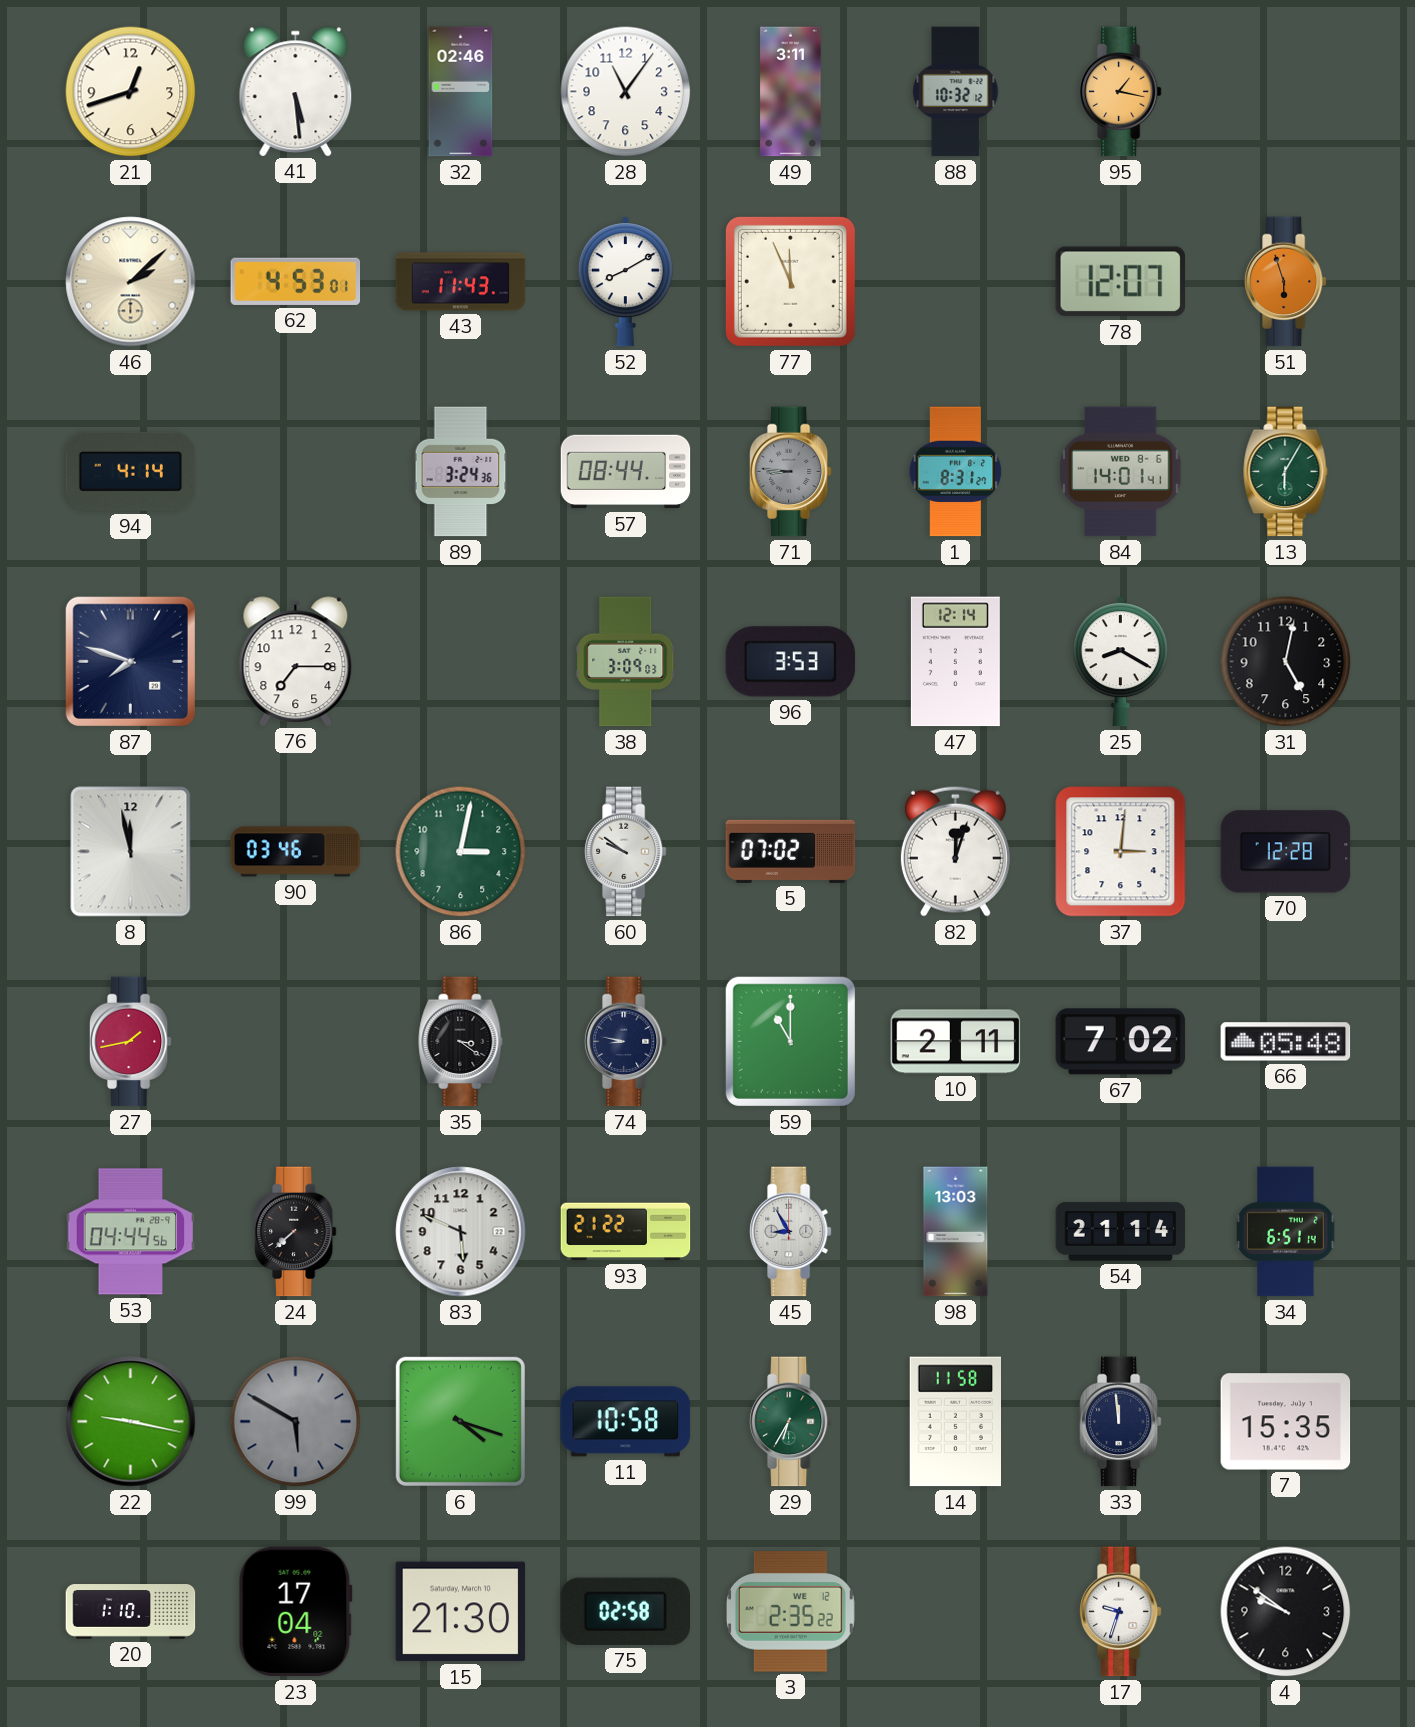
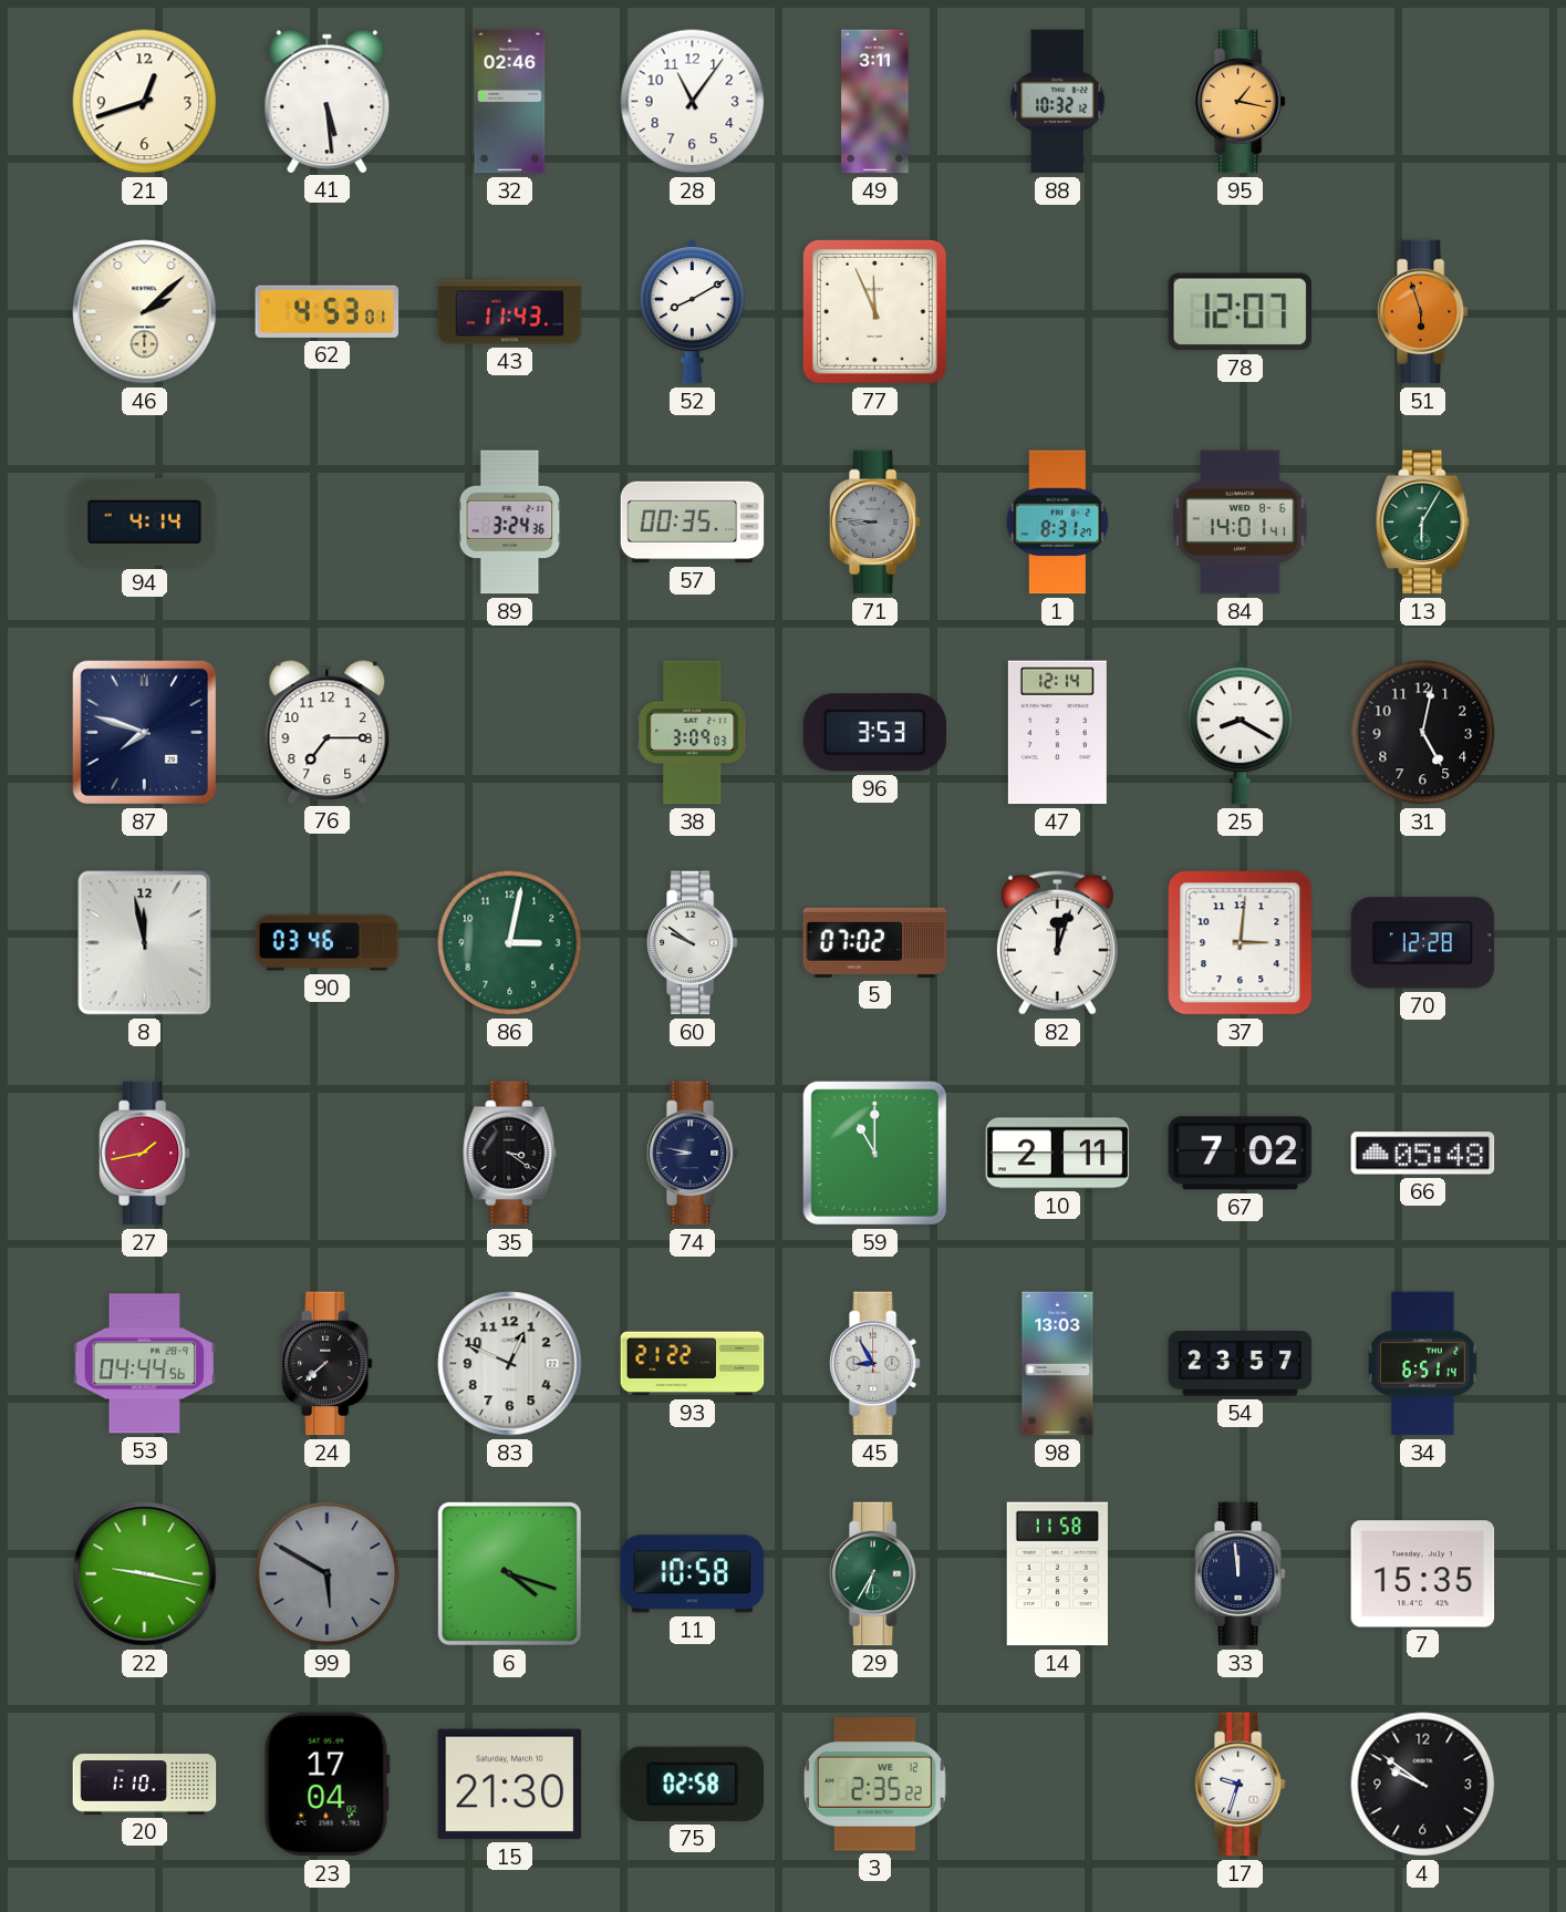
57: 08:44 -> 00:35
83: 5:49 -> 12:49
54: 21:14 -> 23:57
